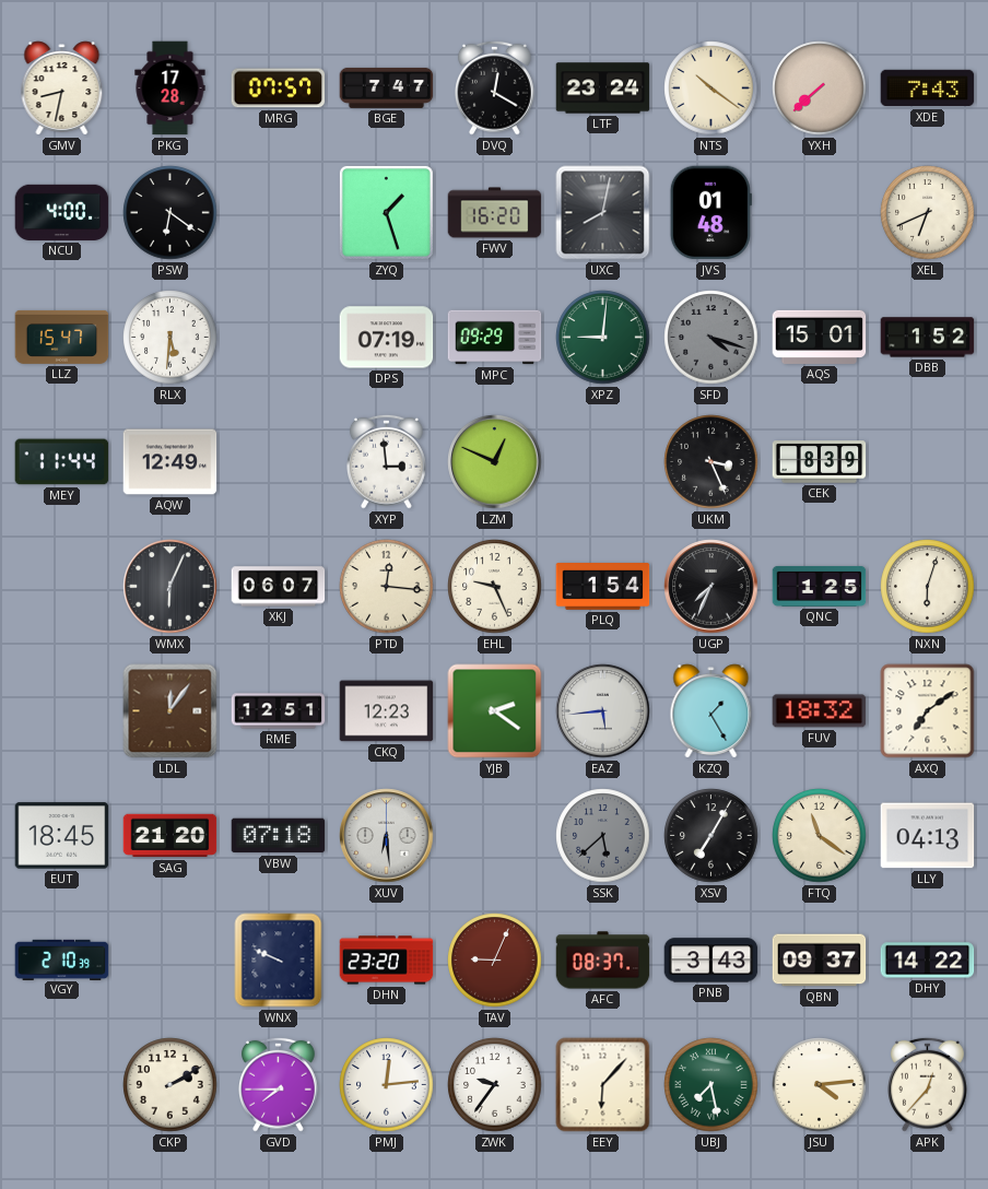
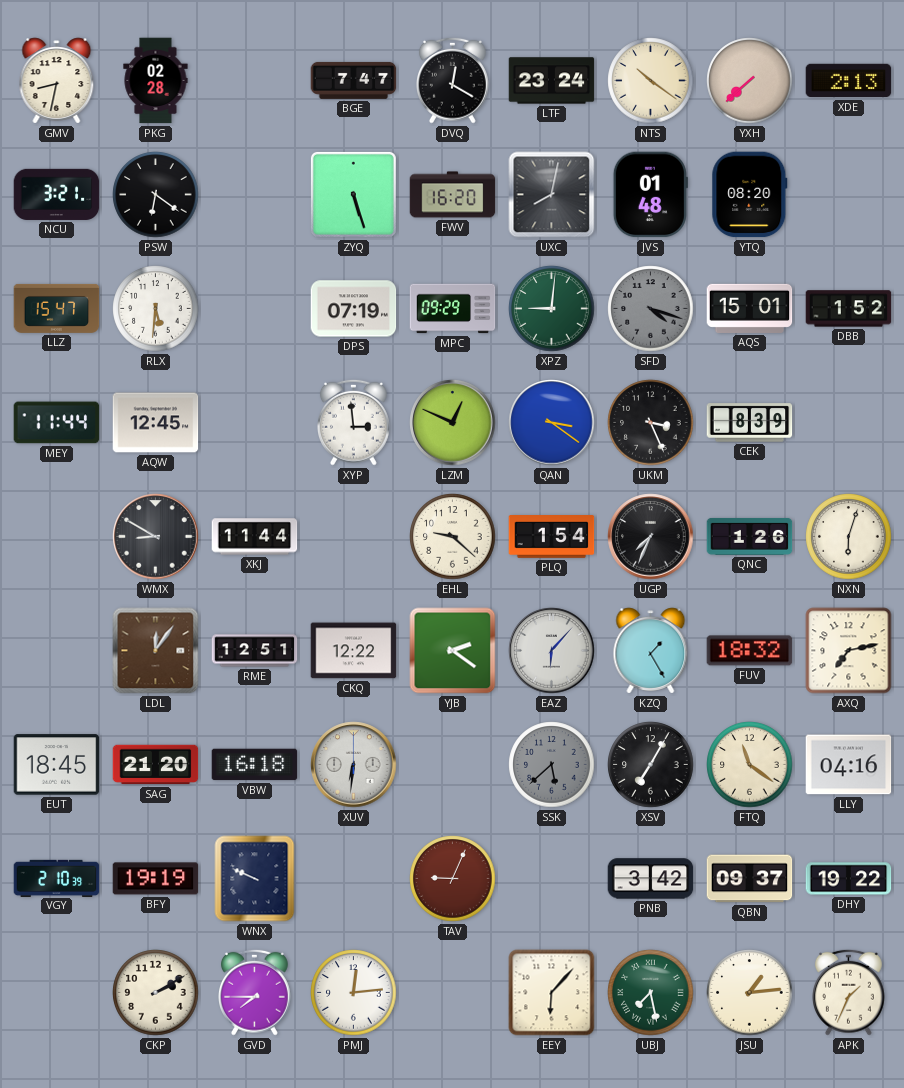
PKG: 17:28 -> 02:28
MRG: 07:57 -> none
XDE: 7:43 -> 2:13
NCU: 4:00 -> 3:21
ZYQ: 1:27 -> 5:27
YTQ: none -> 08:20
XEL: 6:41 -> none
AQW: 12:49 -> 12:45
QAN: none -> 3:21
WMX: 6:04 -> 8:50
XKJ: 06:07 -> 11:44
PTD: 12:16 -> none
EHL: 9:26 -> 9:22
QNC: 1:25 -> 1:26
CKQ: 12:23 -> 12:22
EAZ: 5:44 -> 6:07
AXQ: 7:09 -> 7:13
VBW: 07:18 -> 16:18
XUV: 6:29 -> 6:31
LLY: 04:13 -> 04:16
BFY: none -> 19:19
DHN: 23:20 -> none
AFC: 08:37 -> none
PNB: 3:43 -> 3:42
DHY: 14:22 -> 19:22
ZWK: 9:36 -> none
JSU: 4:14 -> 1:14
APK: 12:37 -> 1:34
